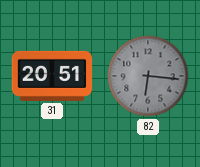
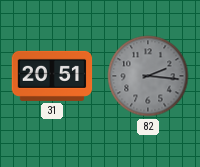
82: 6:16 -> 2:16
